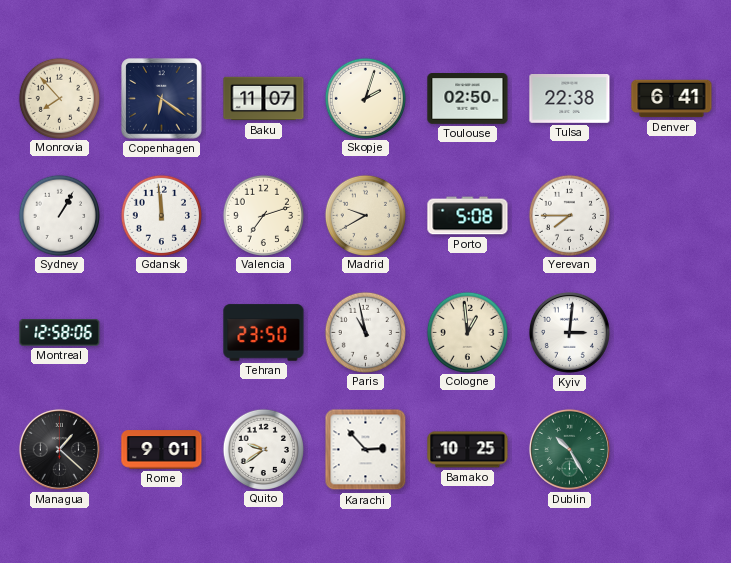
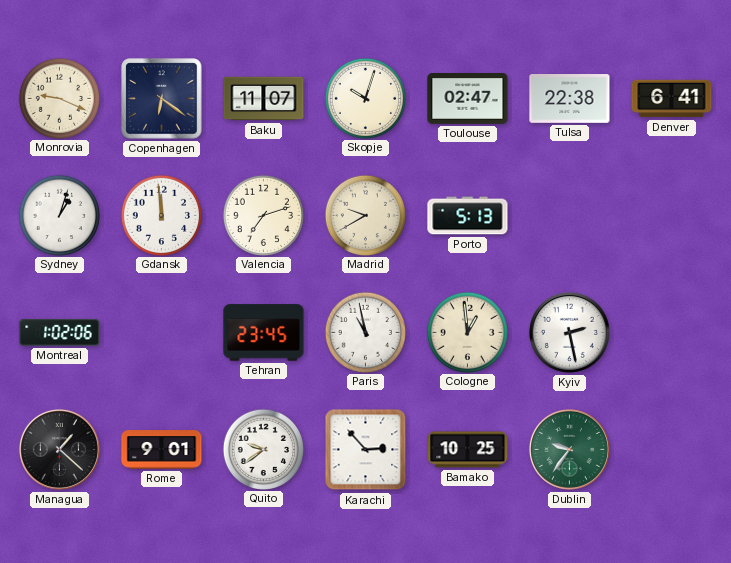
Monrovia: 7:53 -> 9:19
Skopje: 2:03 -> 10:03
Toulouse: 02:50 -> 02:47
Sydney: 1:05 -> 1:03
Porto: 5:08 -> 5:13
Yerevan: 7:45 -> none
Montreal: 12:58 -> 1:02
Tehran: 23:50 -> 23:45
Kyiv: 3:01 -> 2:28
Dublin: 10:25 -> 9:36
